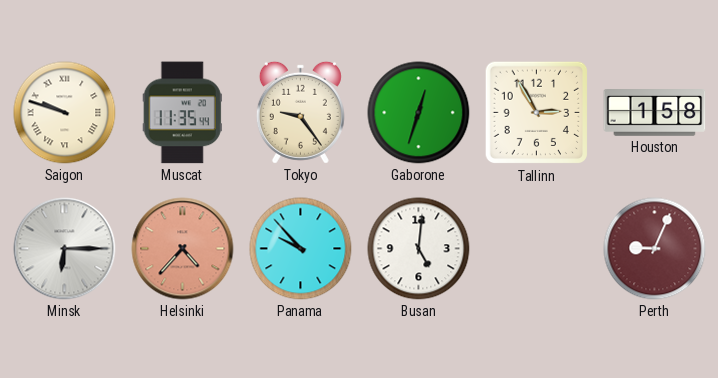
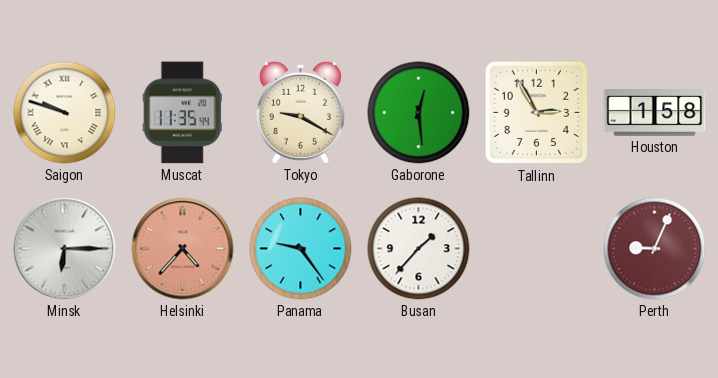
Tokyo: 9:24 -> 9:20
Gaborone: 12:33 -> 12:29
Panama: 9:53 -> 9:24
Busan: 5:01 -> 1:37
